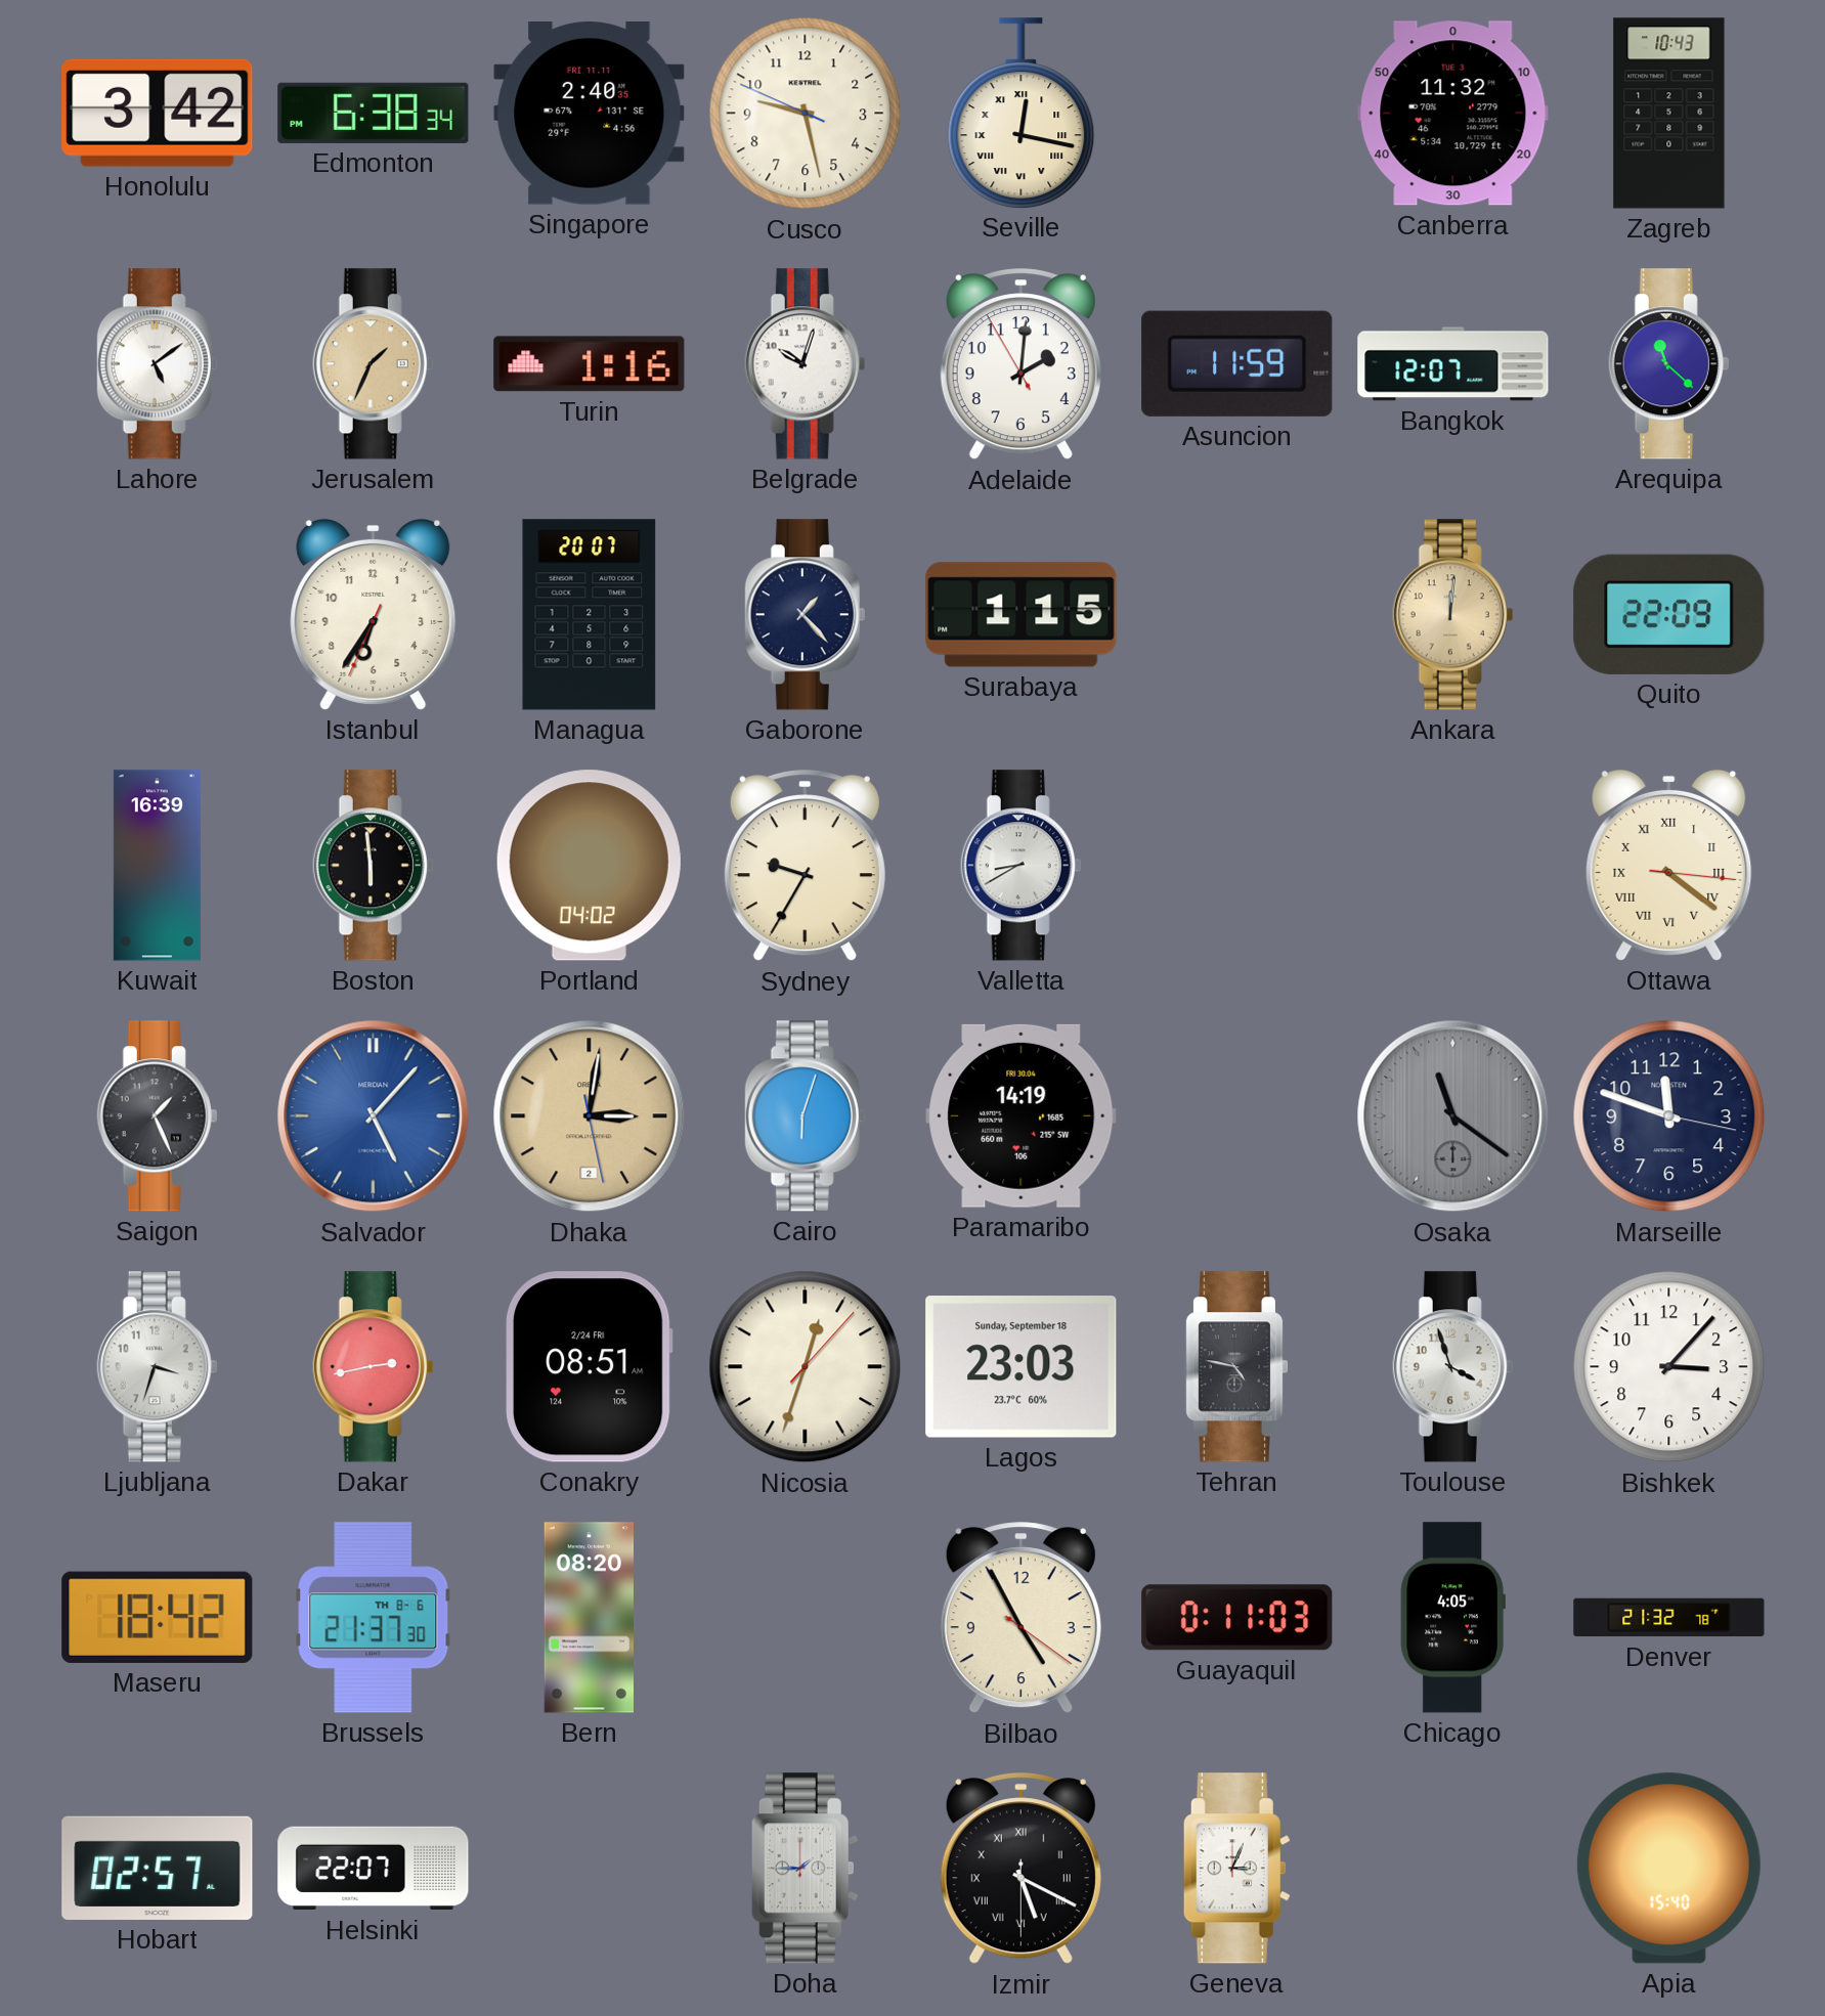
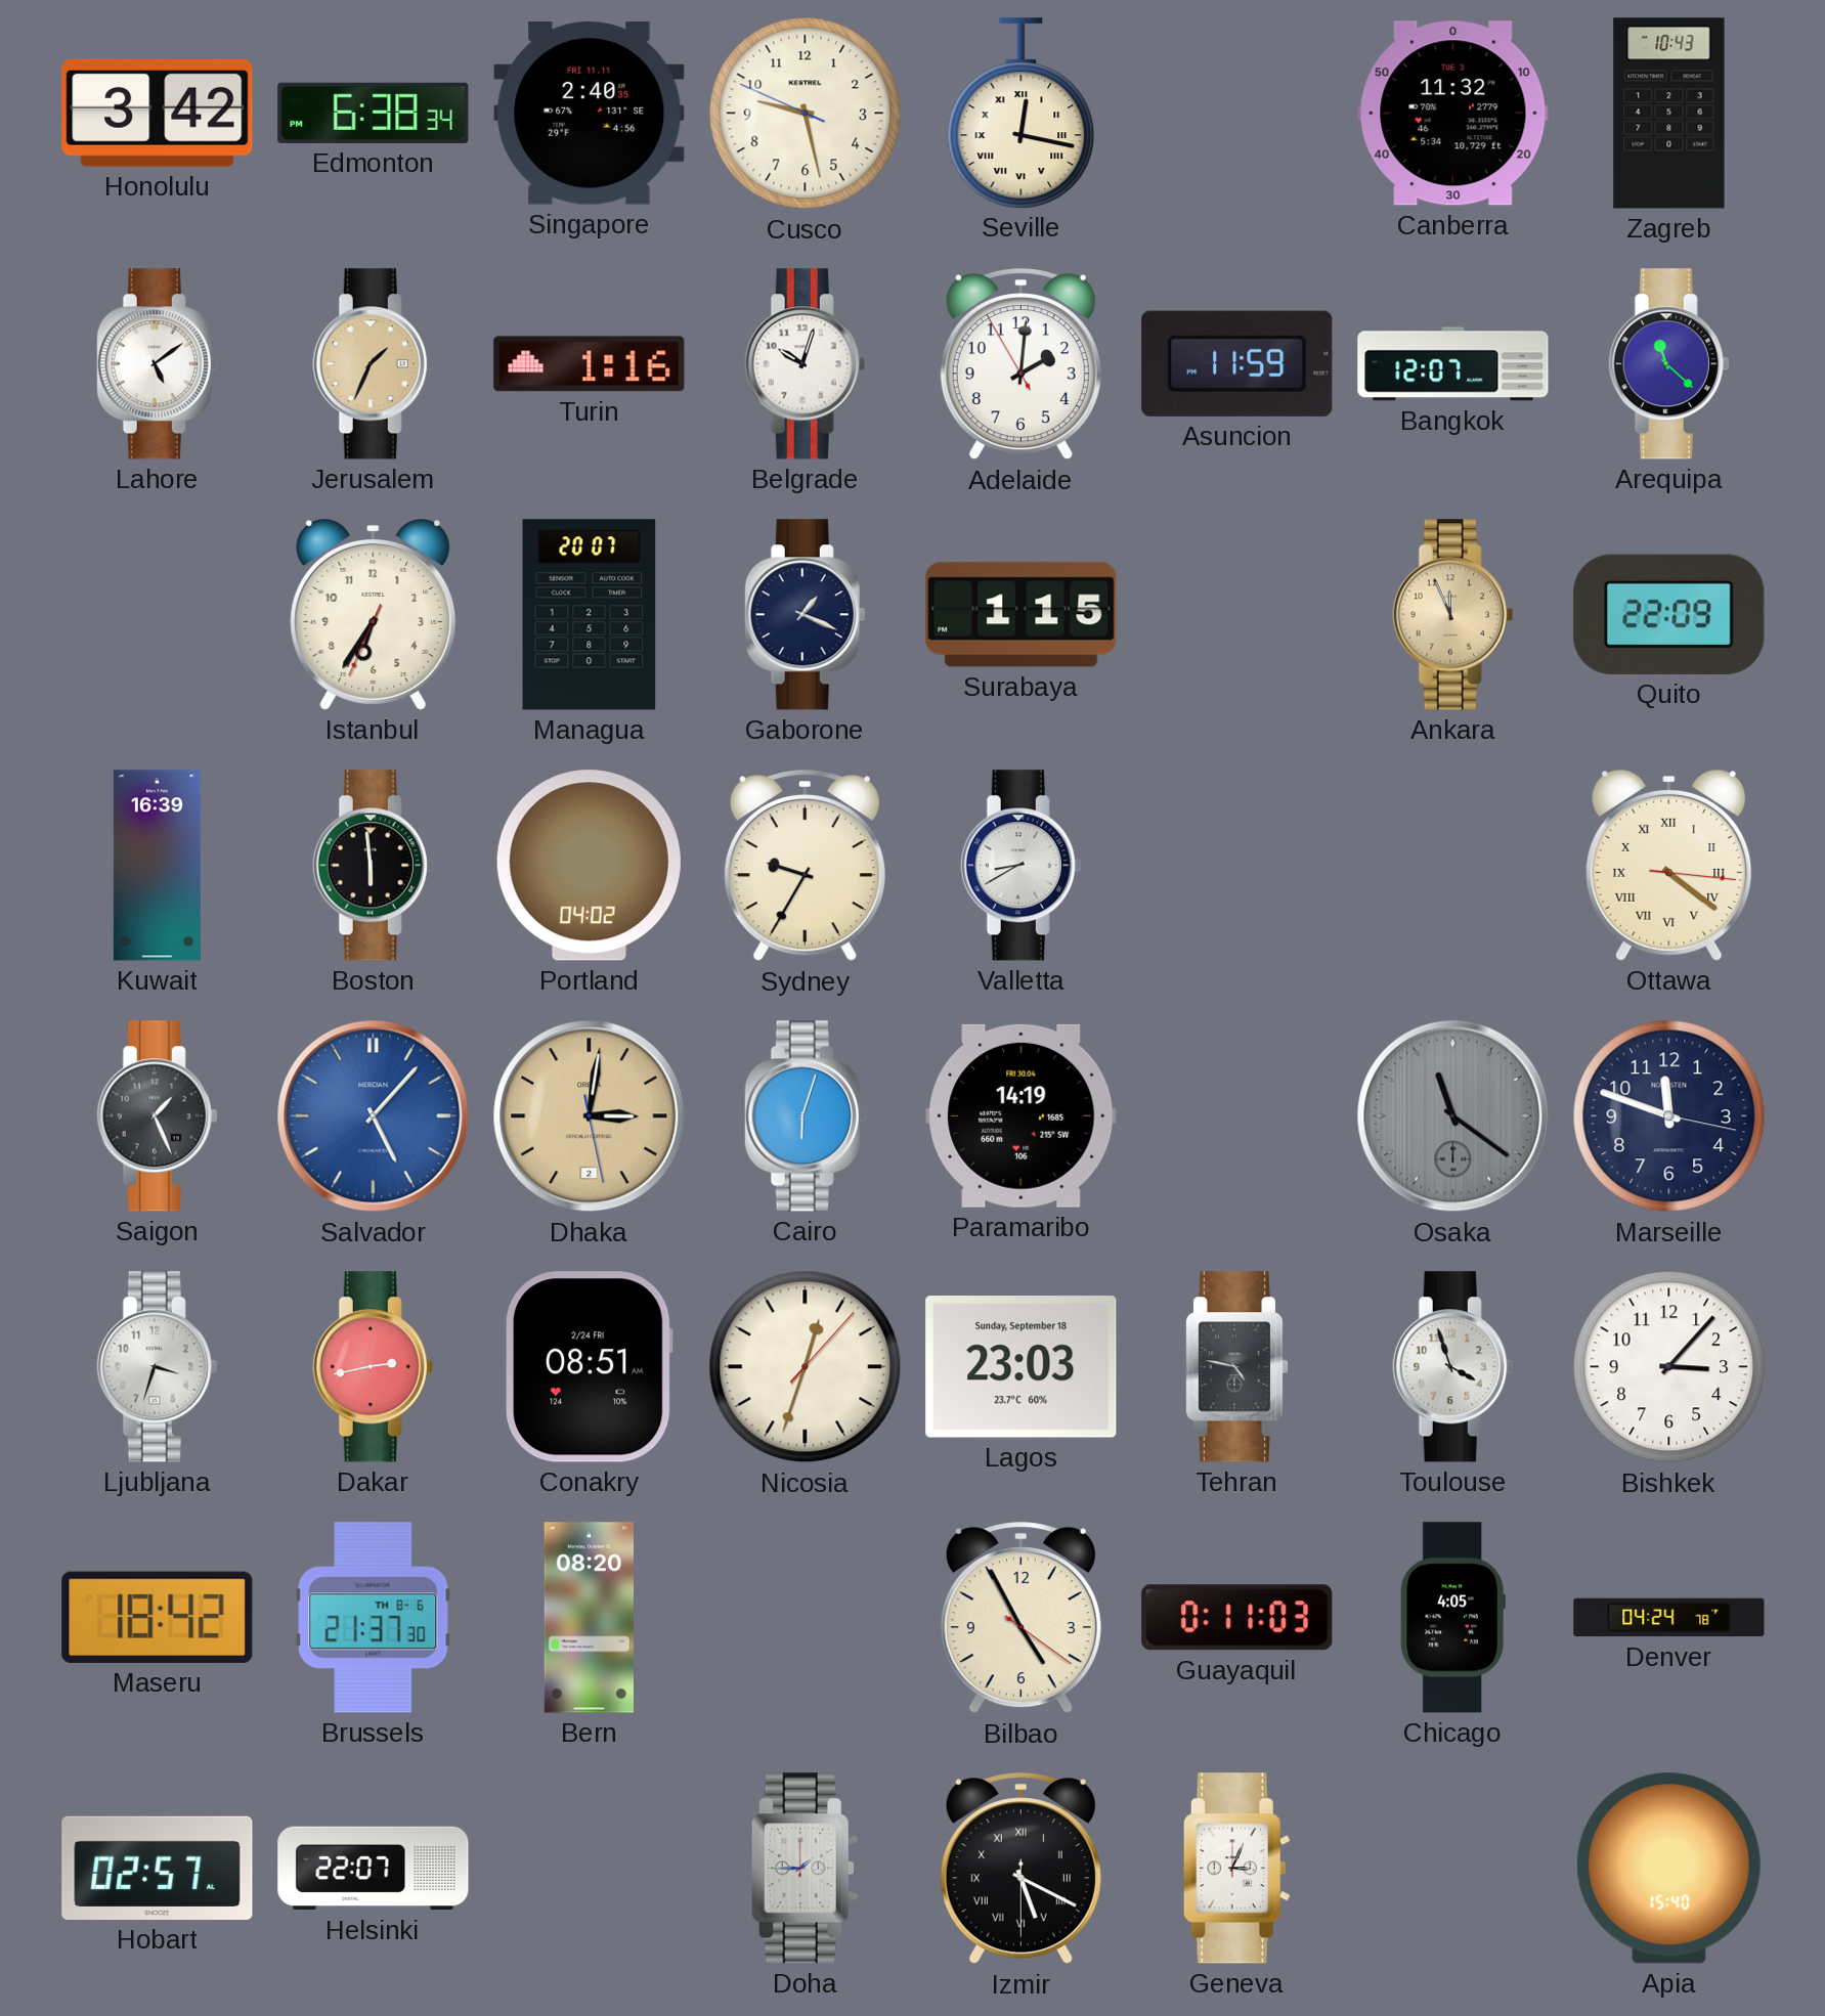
Gaborone: 1:23 -> 1:19
Ankara: 12:01 -> 11:56
Denver: 21:32 -> 04:24
